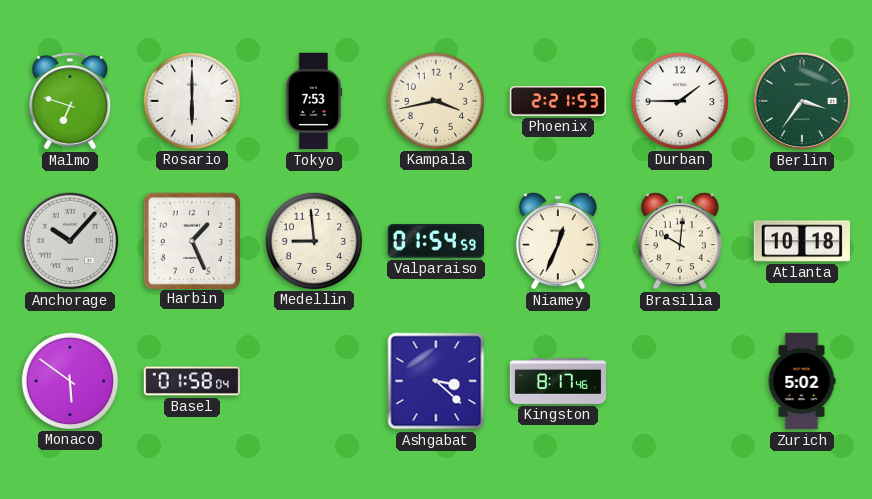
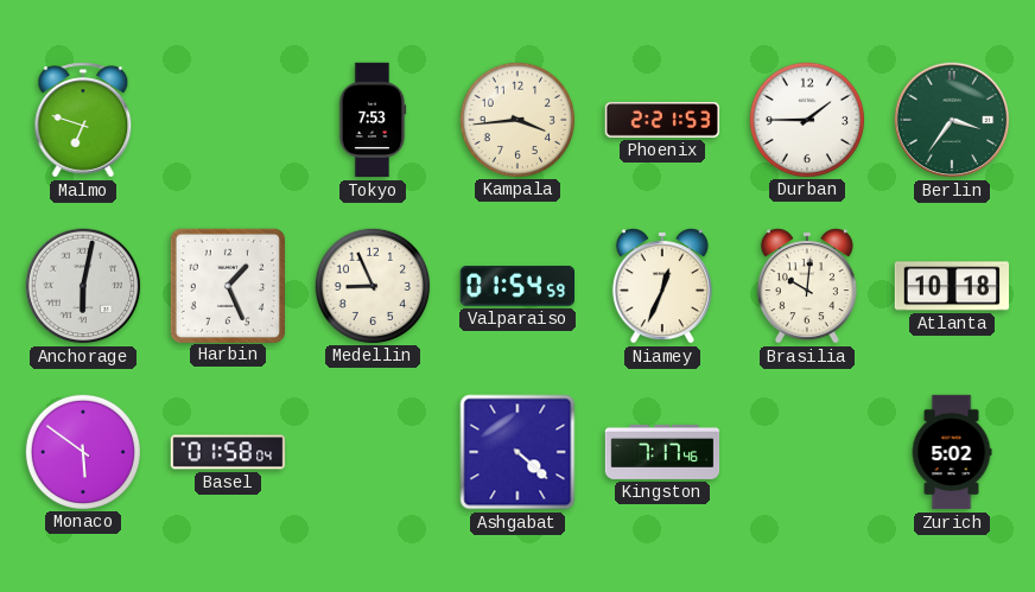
Rosario: 6:00 -> none
Kampala: 3:43 -> 3:44
Anchorage: 10:07 -> 6:02
Medellin: 8:59 -> 8:56
Ashgabat: 3:22 -> 4:22
Kingston: 8:17 -> 7:17
